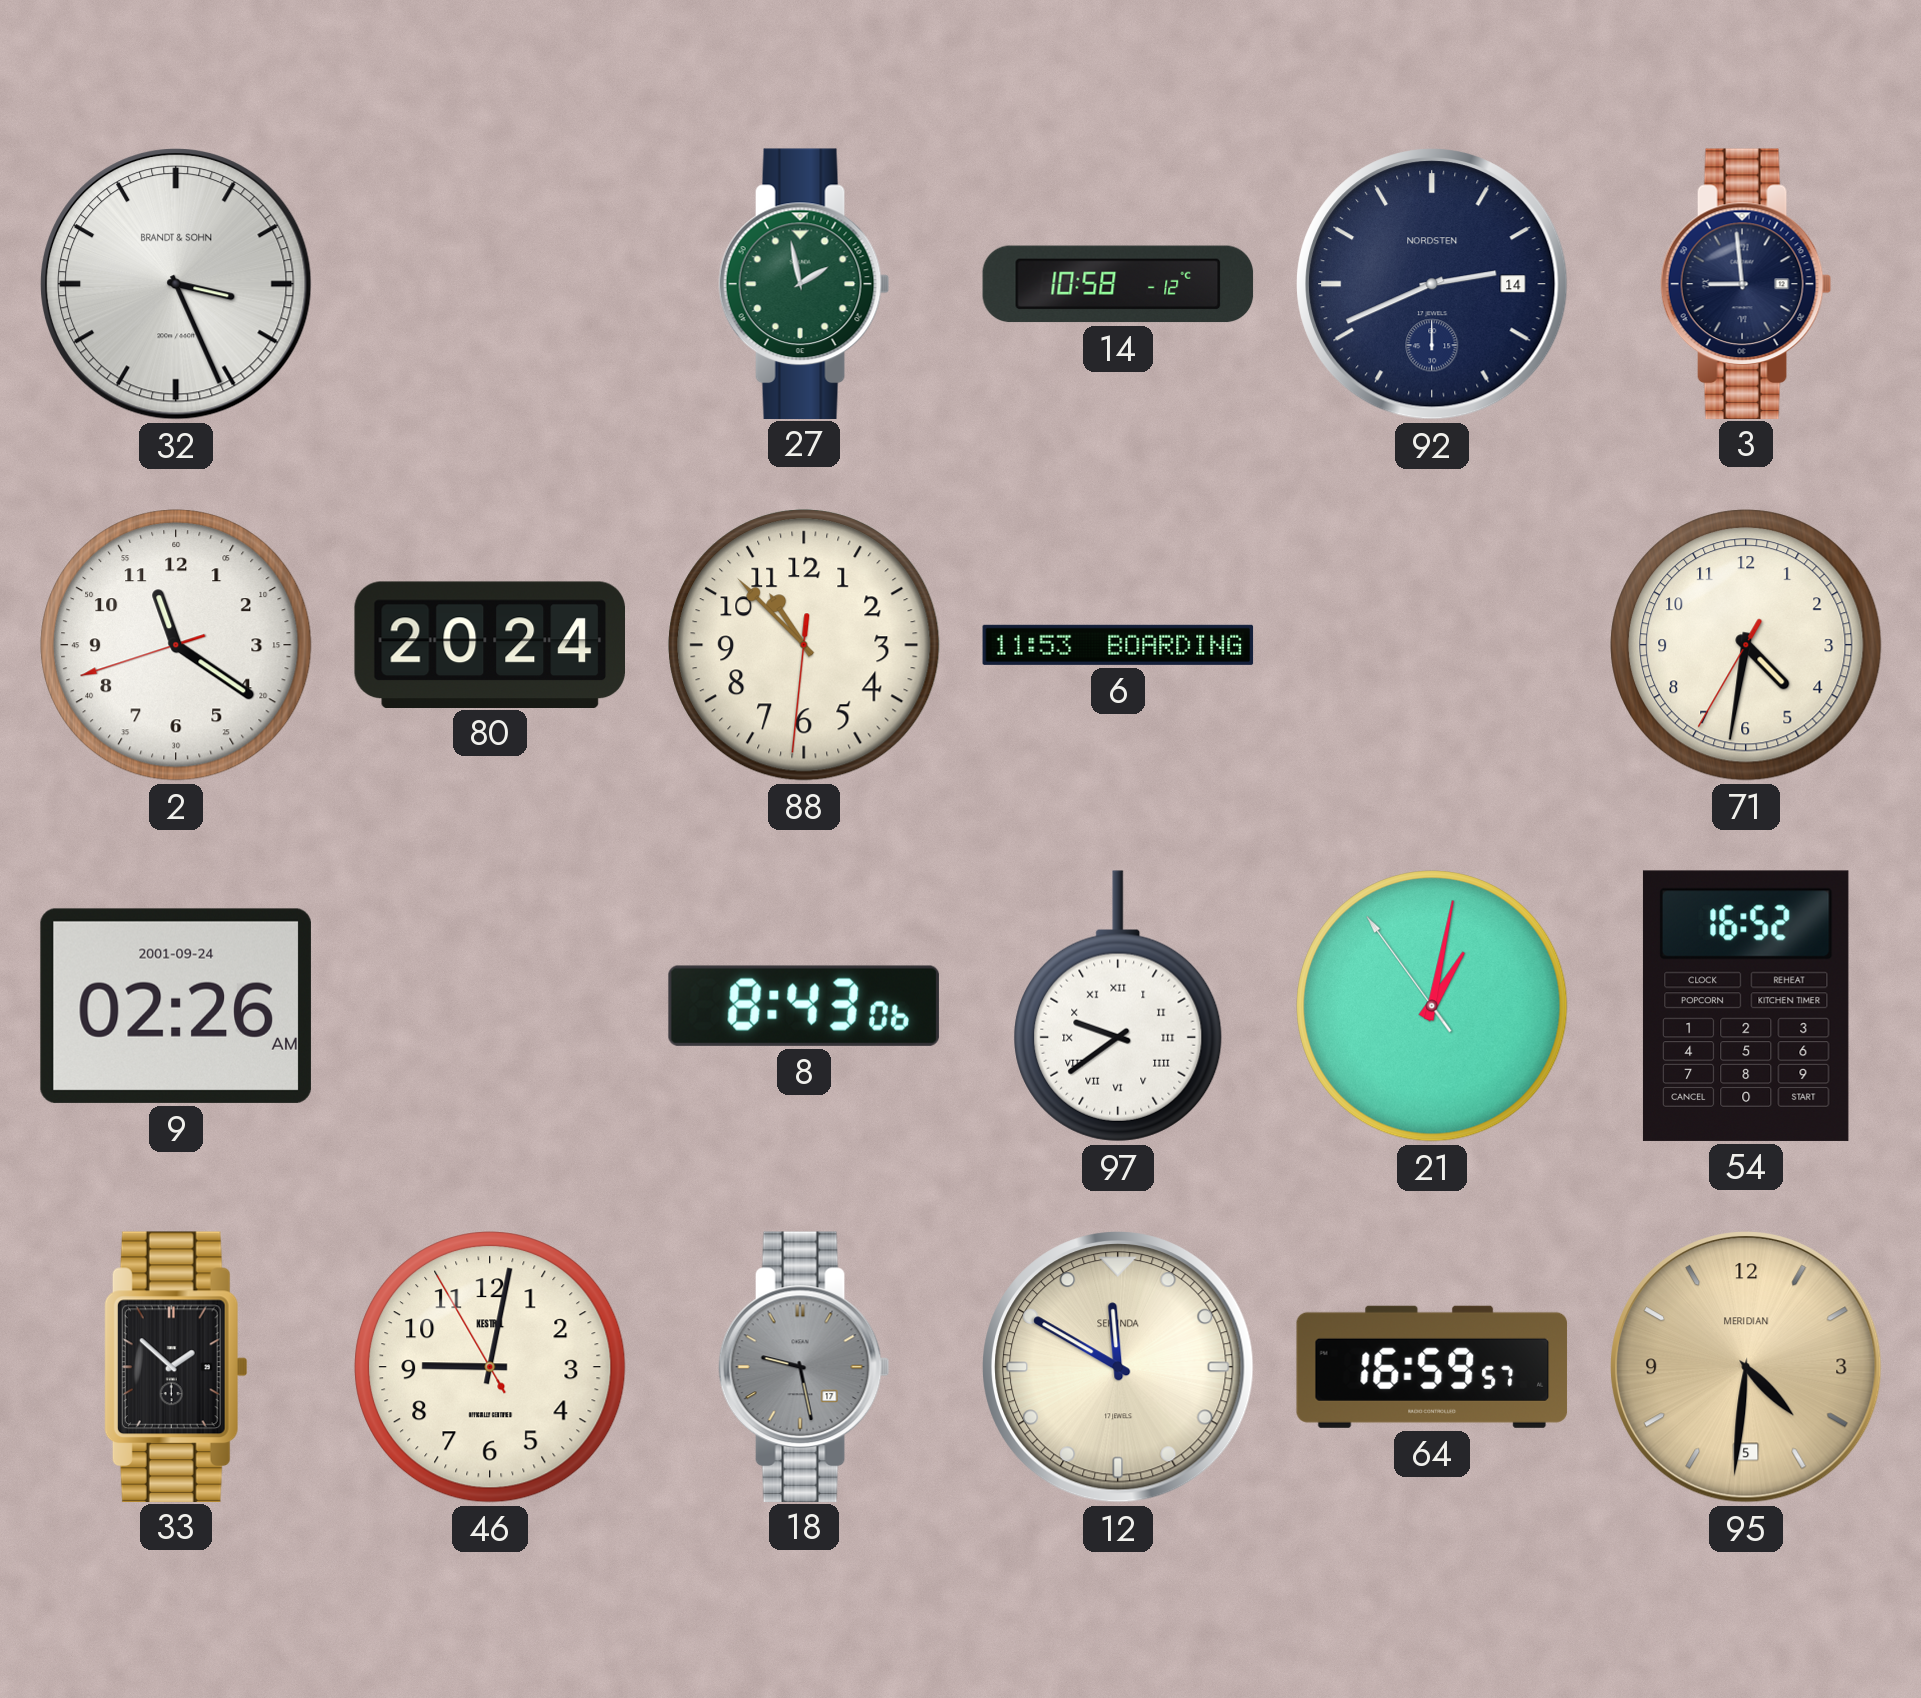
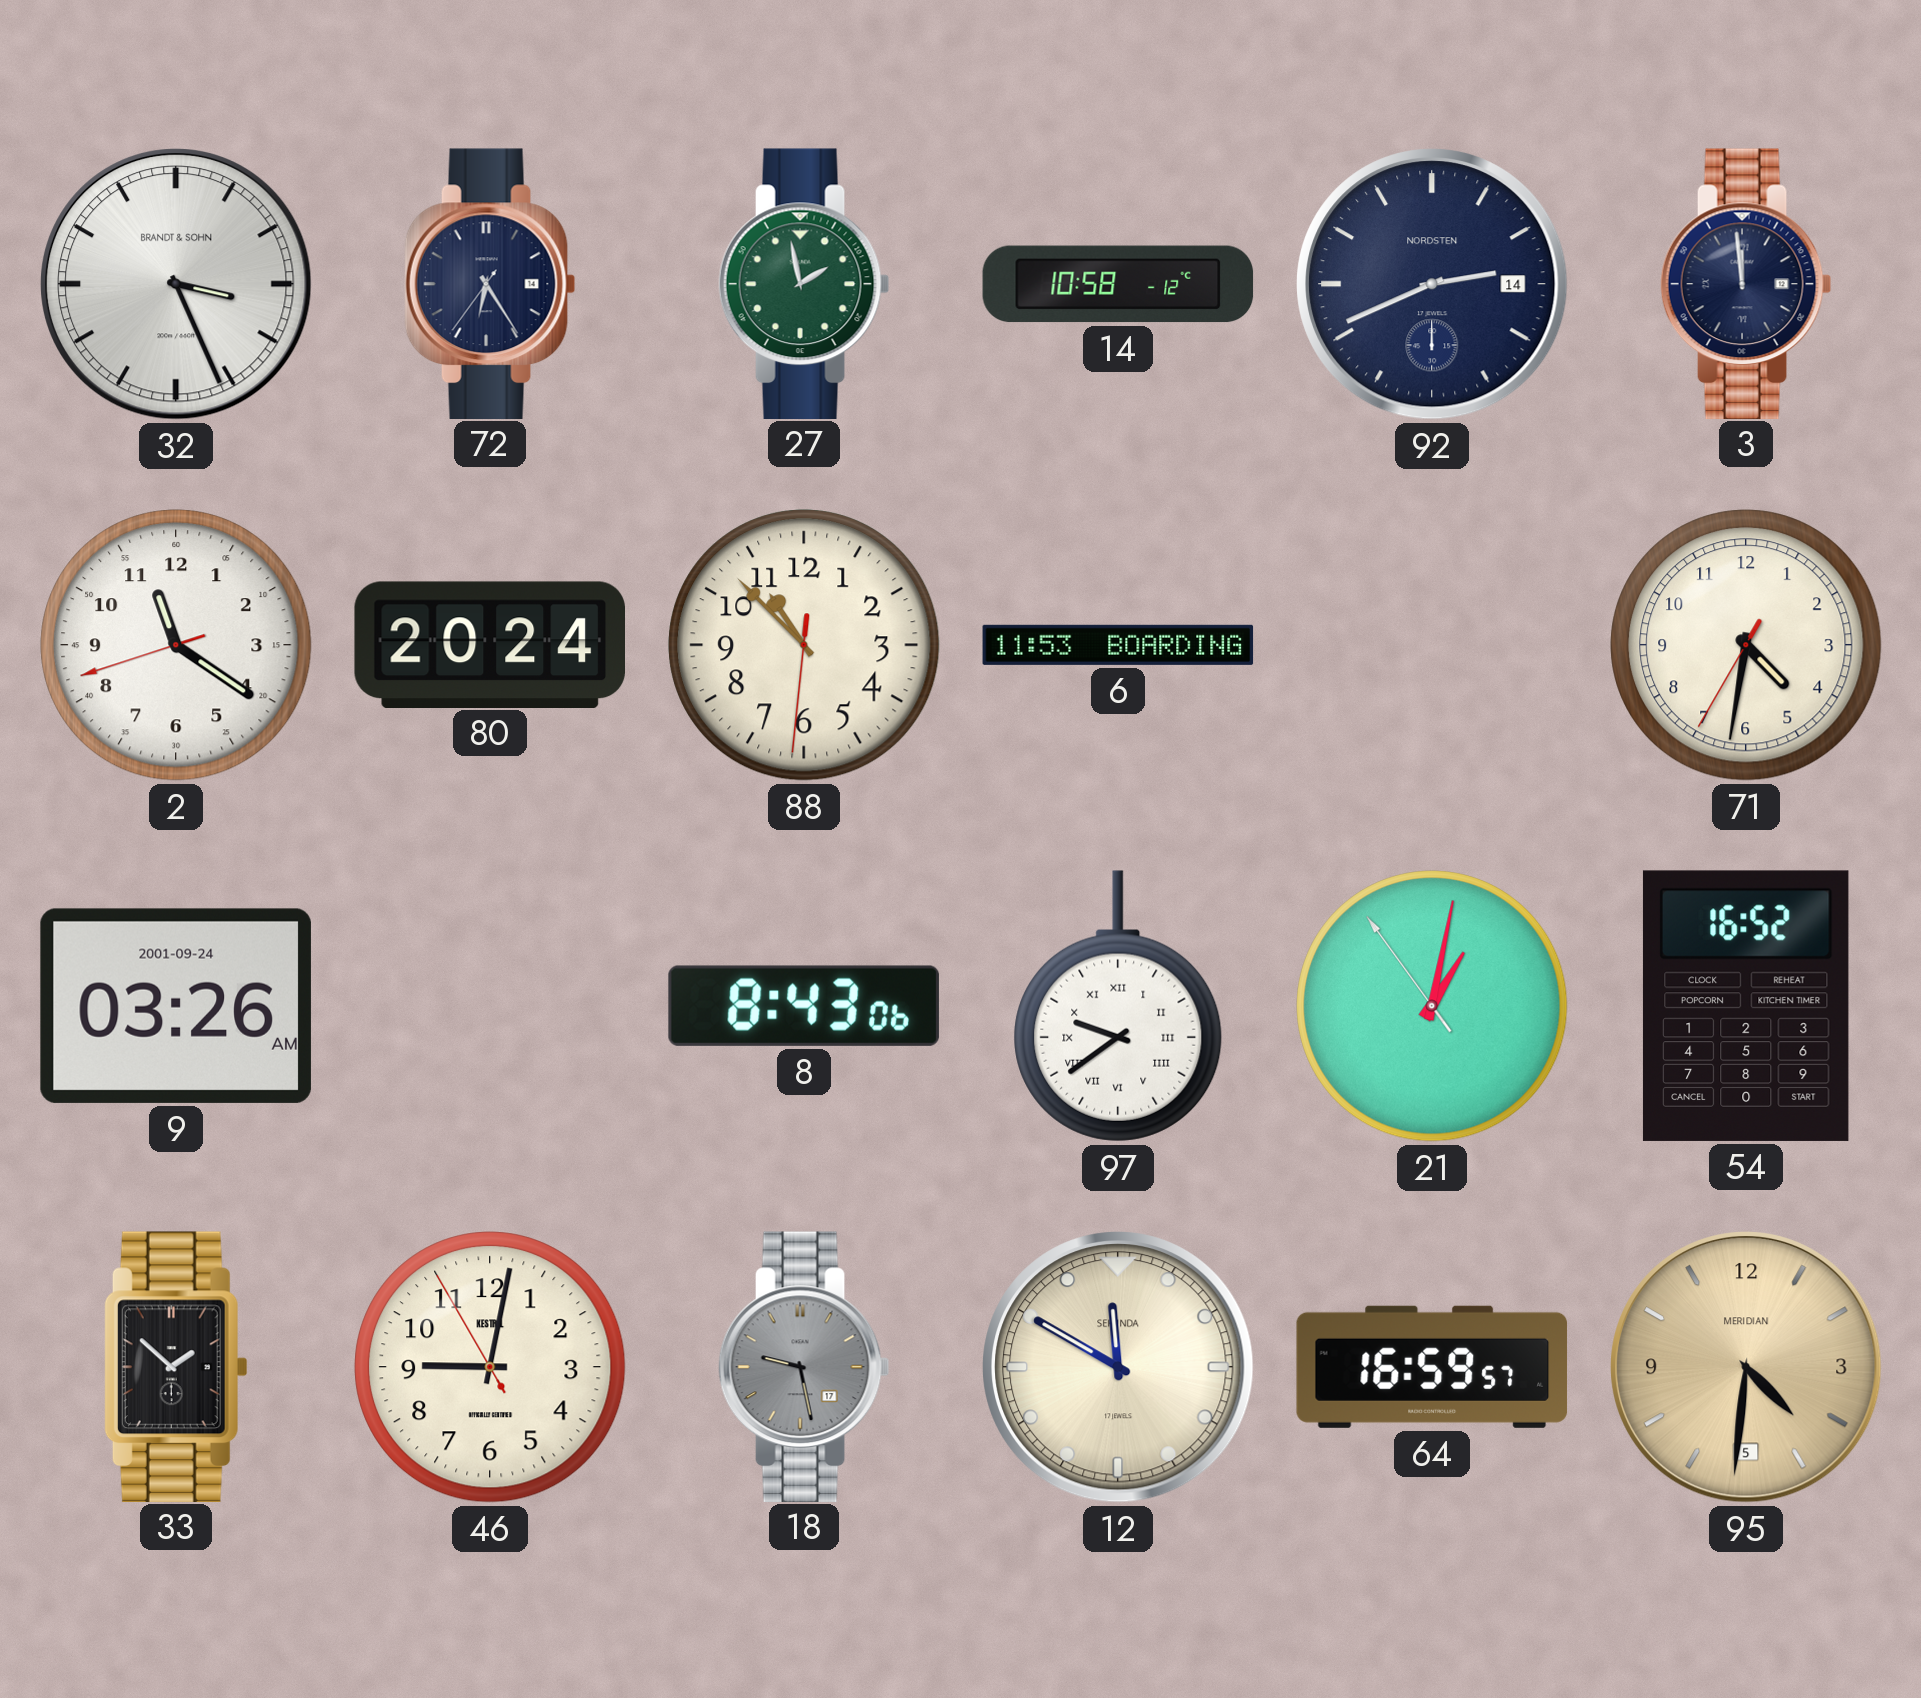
72: none -> 6:24
3: 8:59 -> 11:59
9: 02:26 -> 03:26
